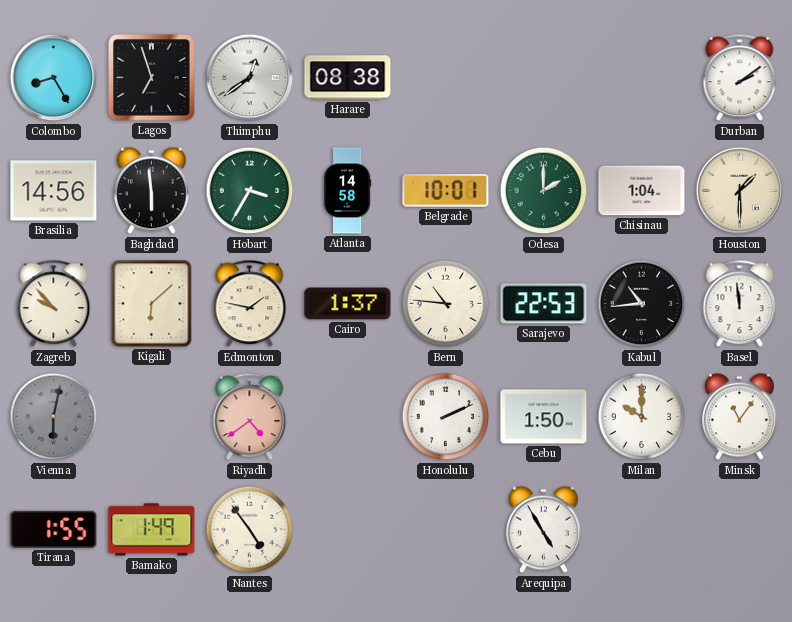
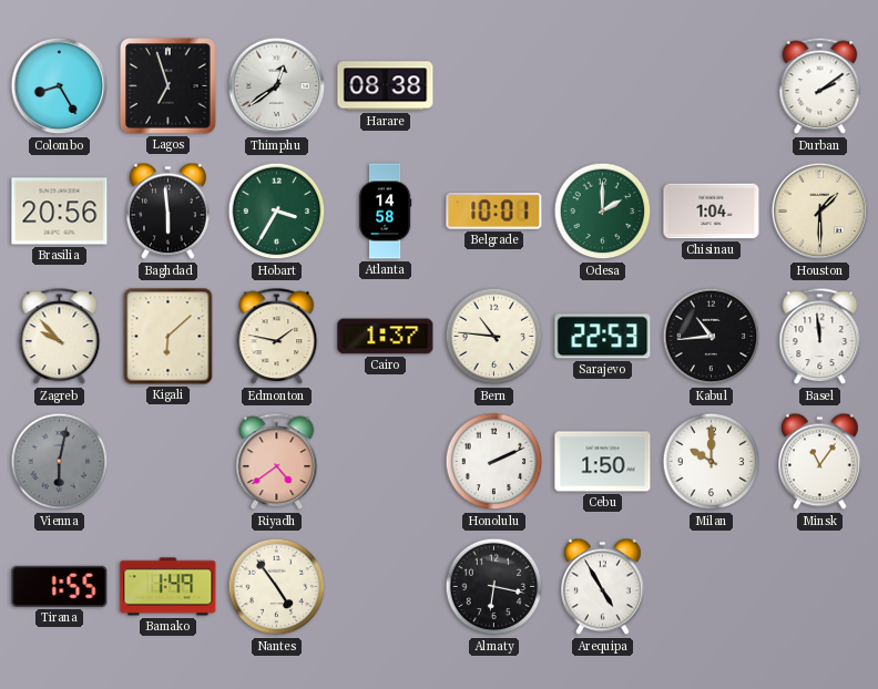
Brasilia: 14:56 -> 20:56
Almaty: none -> 6:17
